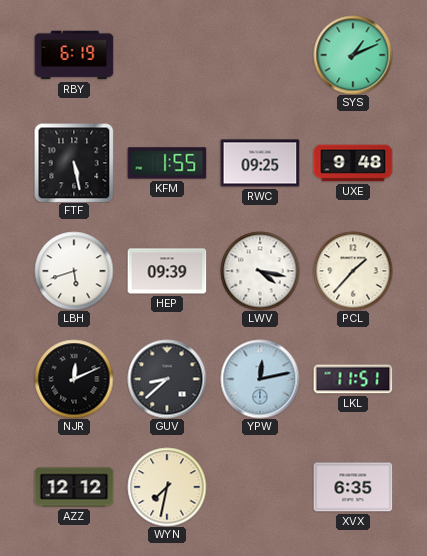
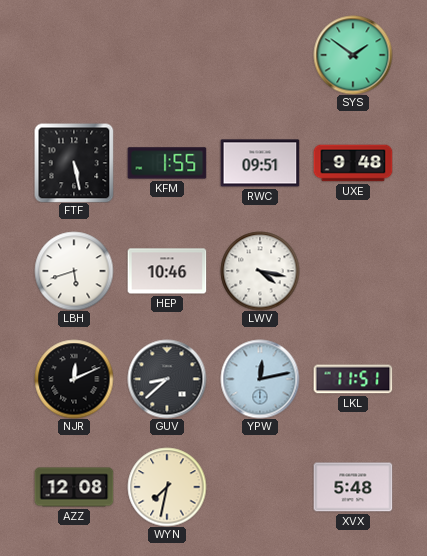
RBY: 6:19 -> none
SYS: 1:11 -> 1:51
RWC: 09:25 -> 09:51
HEP: 09:39 -> 10:46
PCL: 1:37 -> none
AZZ: 12:12 -> 12:08
XVX: 6:35 -> 5:48
